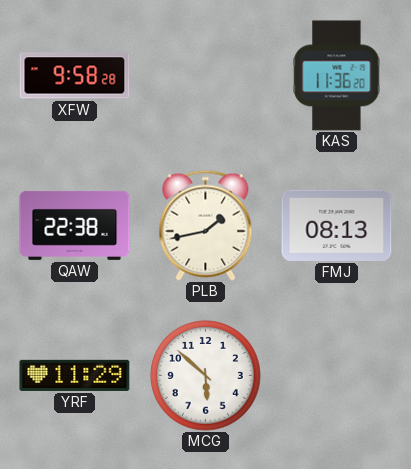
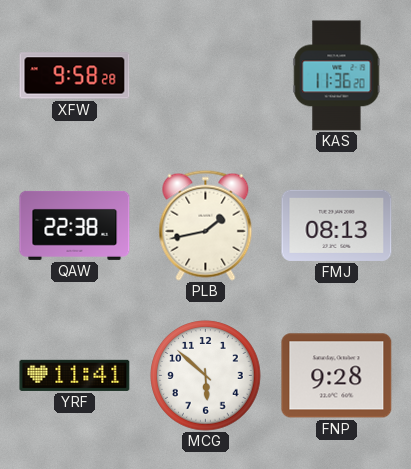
YRF: 11:29 -> 11:41
FNP: none -> 9:28
